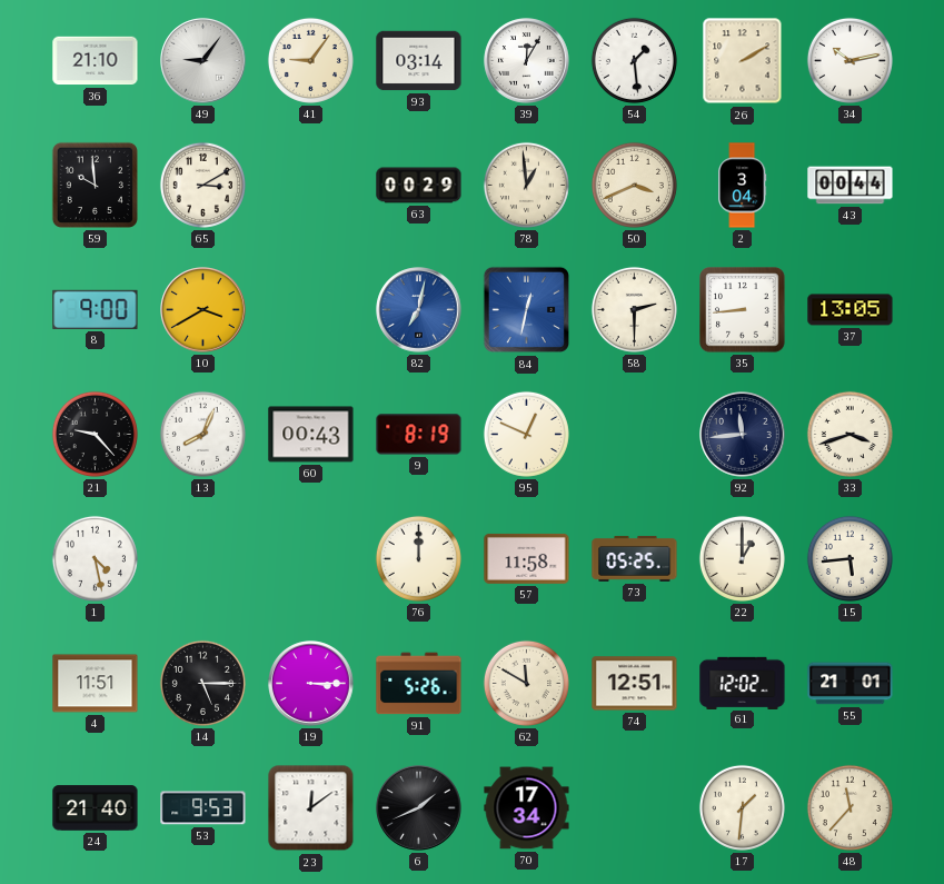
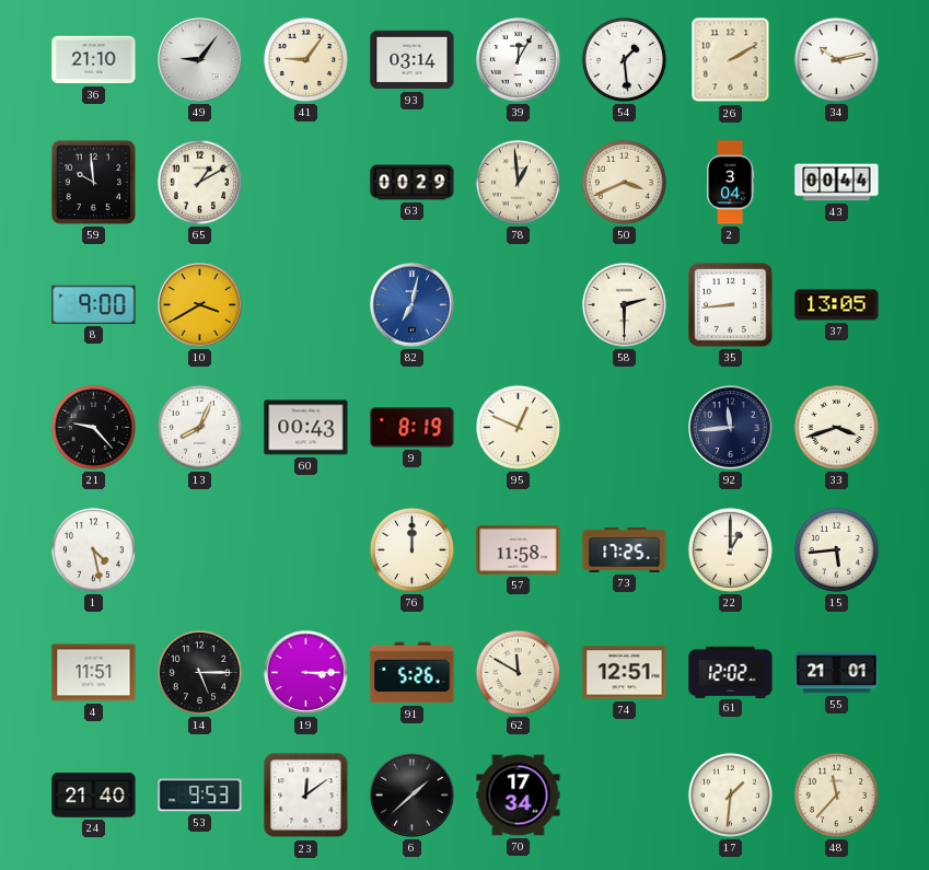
65: 3:10 -> 1:10
84: 12:32 -> none
73: 05:25 -> 17:25
6: 1:41 -> 1:38
